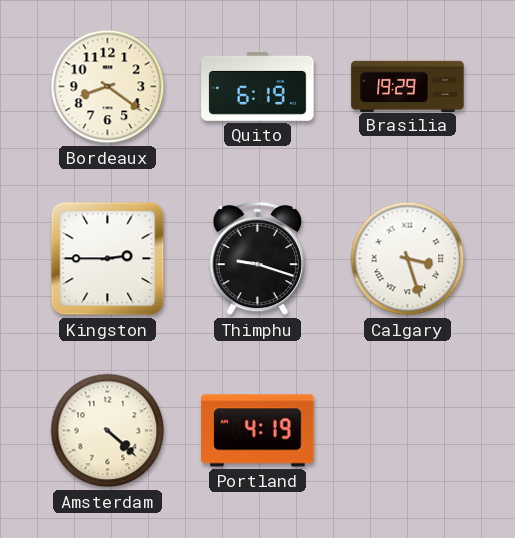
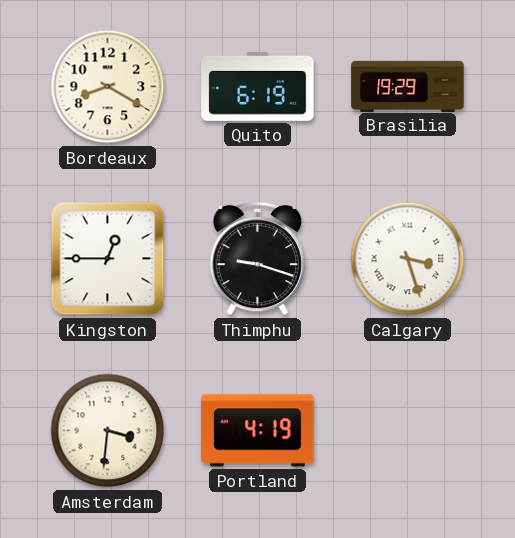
Bordeaux: 8:21 -> 8:20
Kingston: 2:45 -> 12:45
Amsterdam: 4:22 -> 3:31
